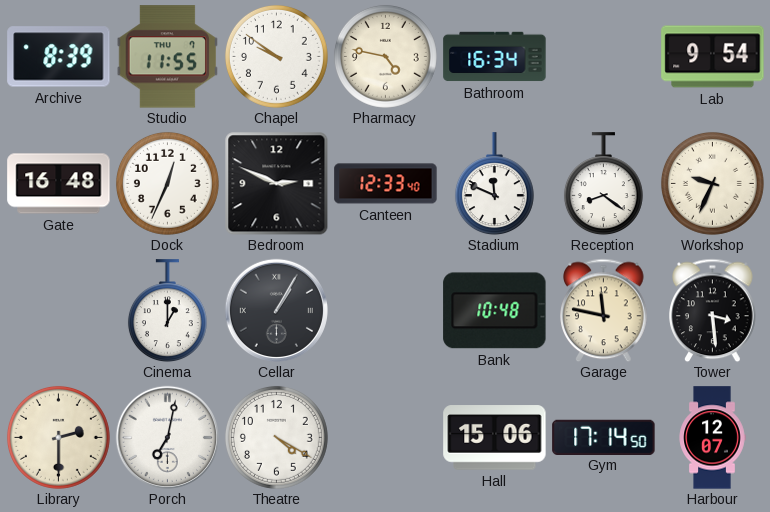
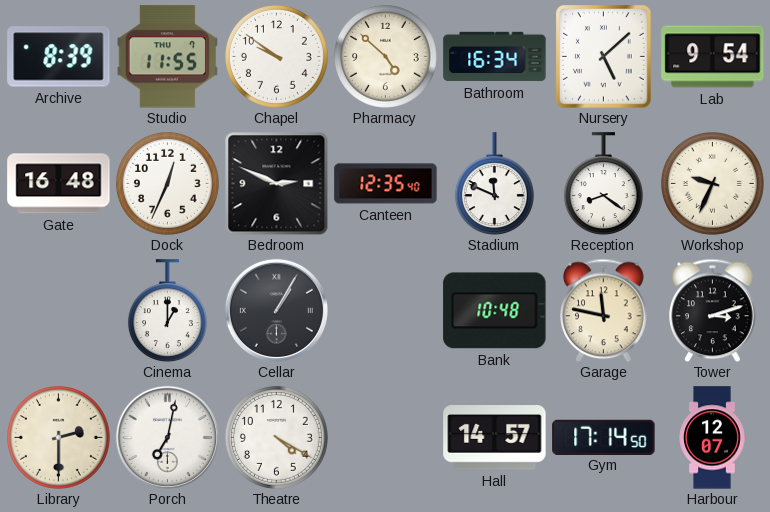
Pharmacy: 4:47 -> 4:52
Nursery: none -> 5:08
Canteen: 12:33 -> 12:35
Tower: 3:29 -> 3:12
Hall: 15:06 -> 14:57
